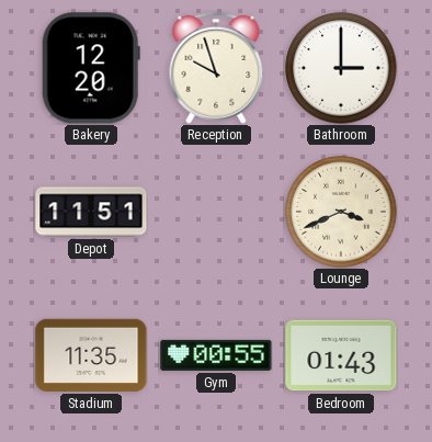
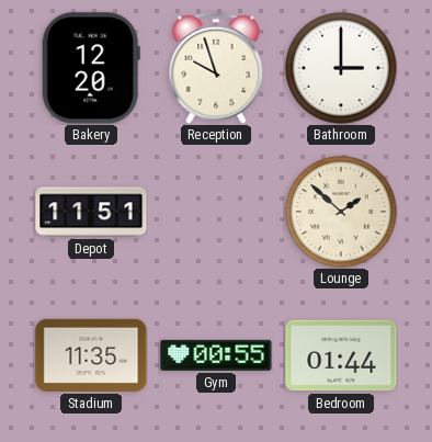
Lounge: 3:41 -> 1:52
Bedroom: 01:43 -> 01:44
